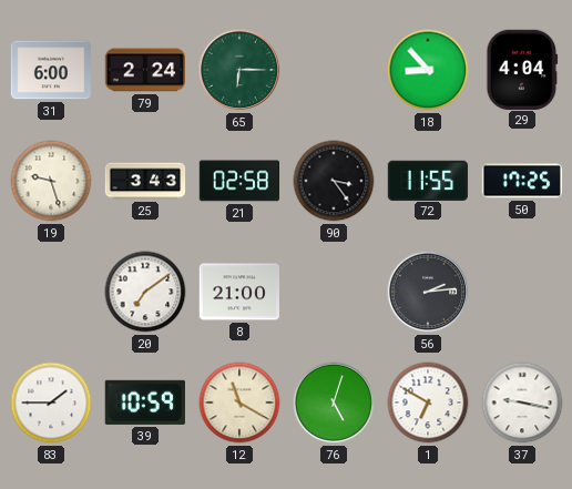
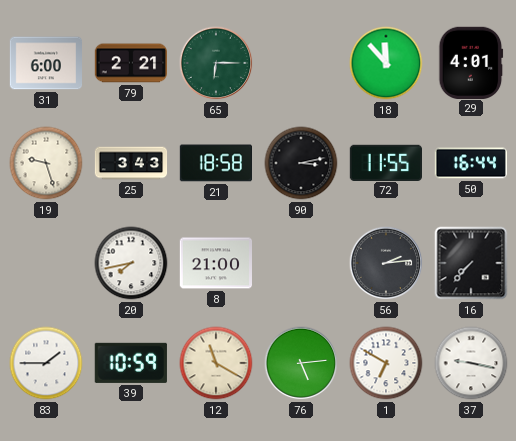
79: 2:24 -> 2:21
18: 8:53 -> 11:53
29: 4:04 -> 4:01
21: 02:58 -> 18:58
90: 3:24 -> 3:13
50: 17:25 -> 16:44
20: 7:09 -> 7:43
16: none -> 7:37
76: 5:03 -> 5:14
